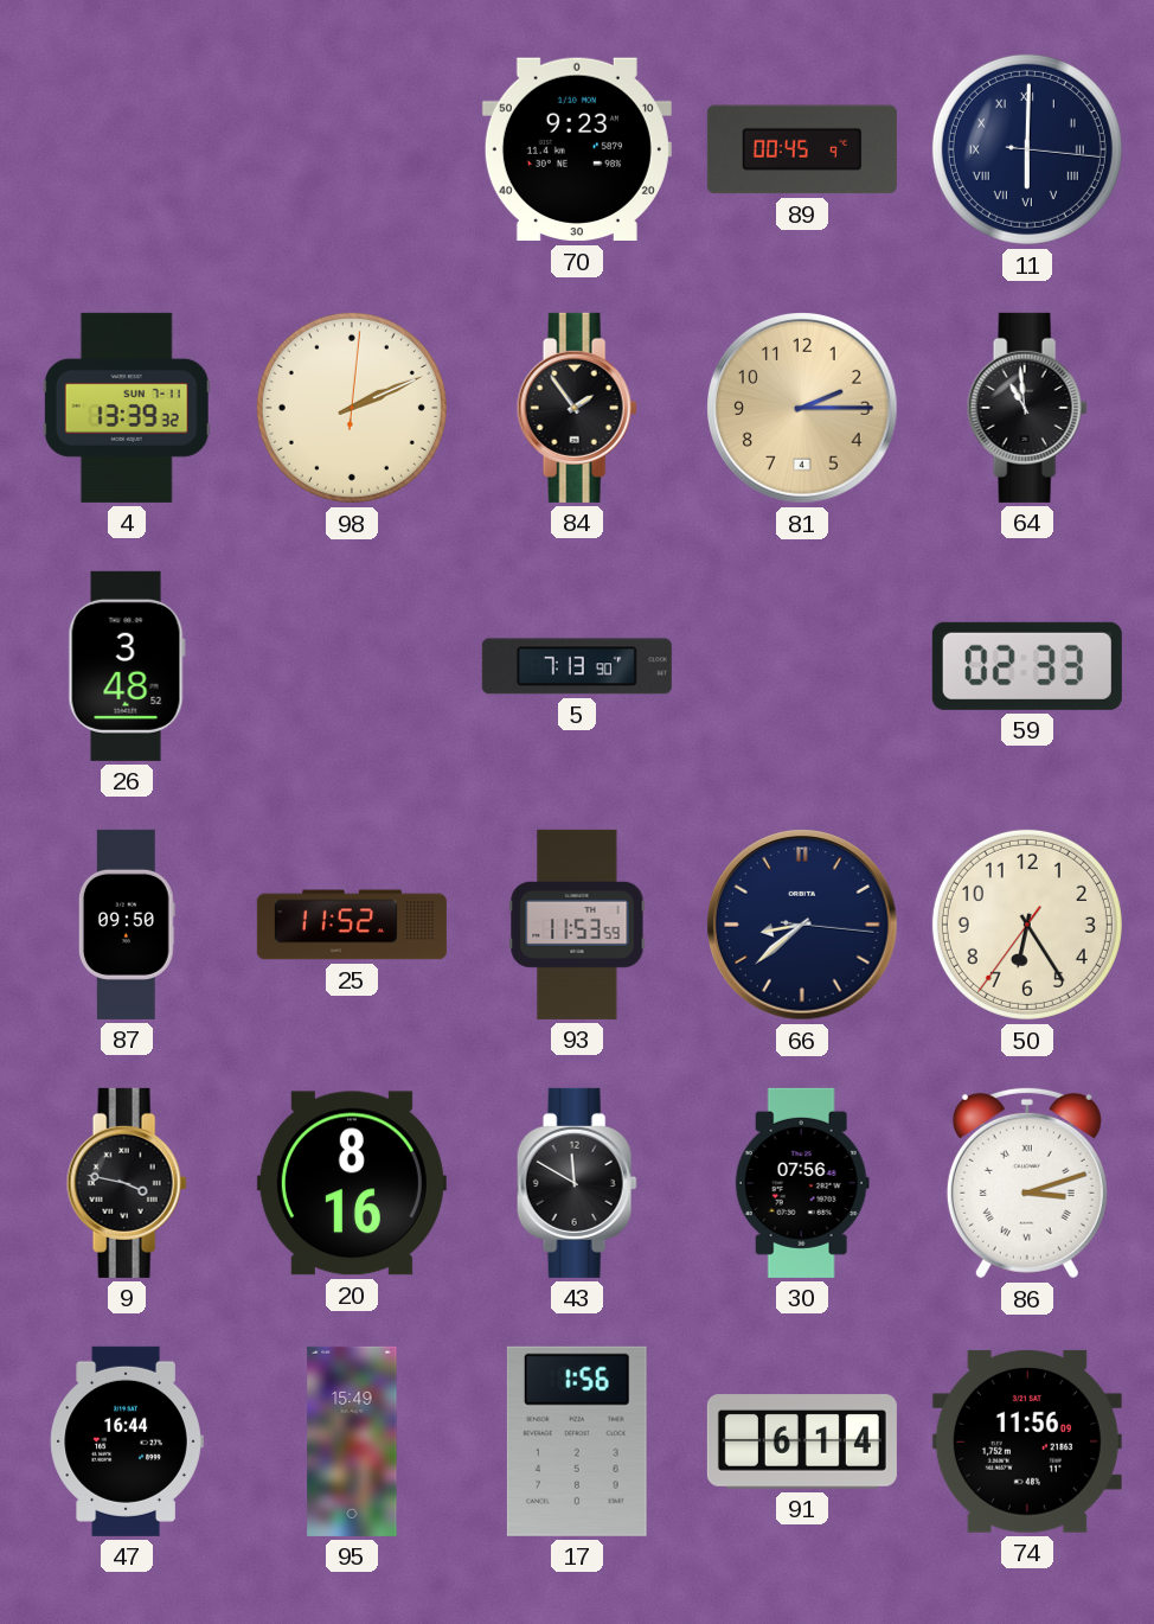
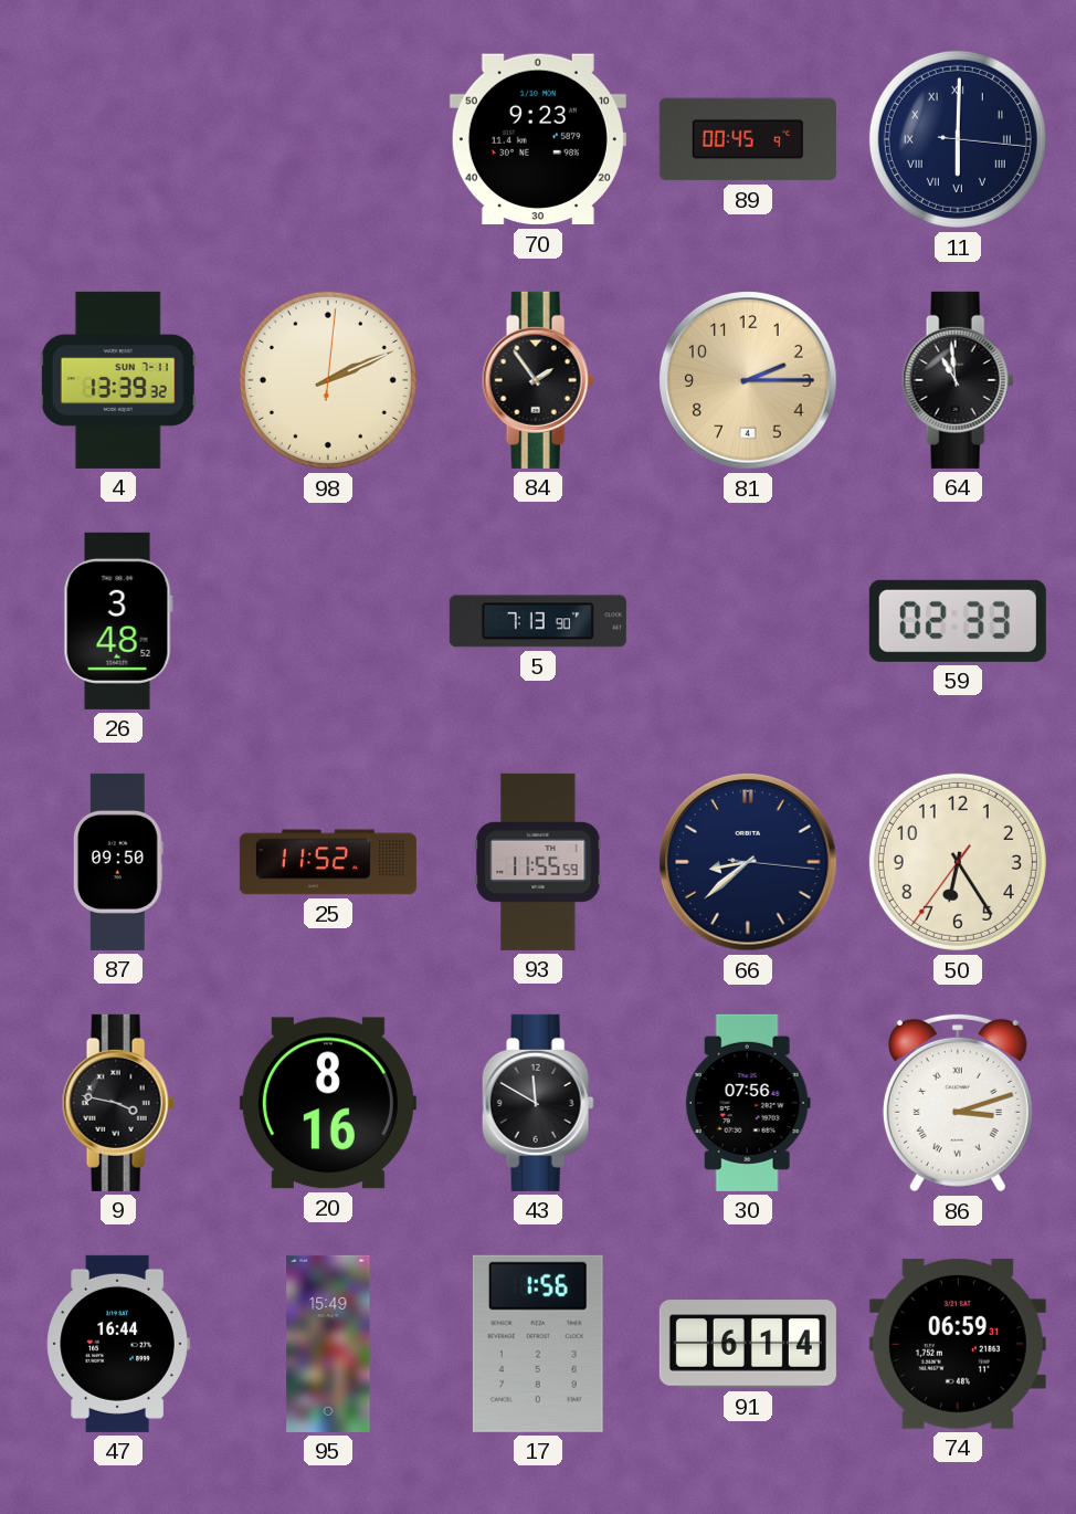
93: 11:53 -> 11:55
74: 11:56 -> 06:59
